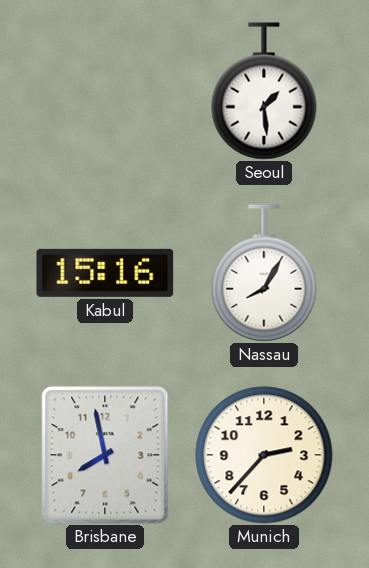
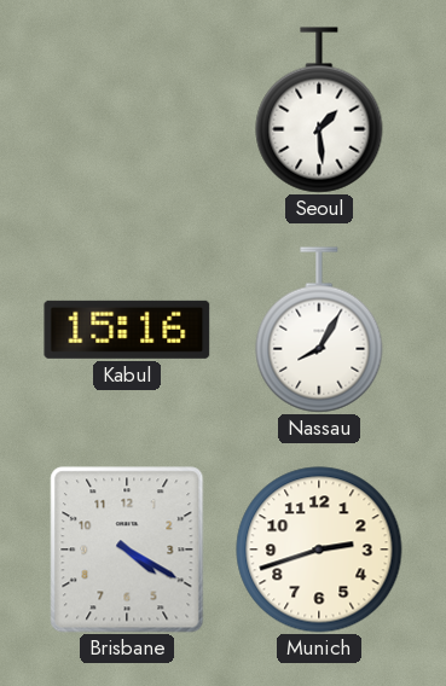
Brisbane: 7:58 -> 4:20
Munich: 2:37 -> 2:42
